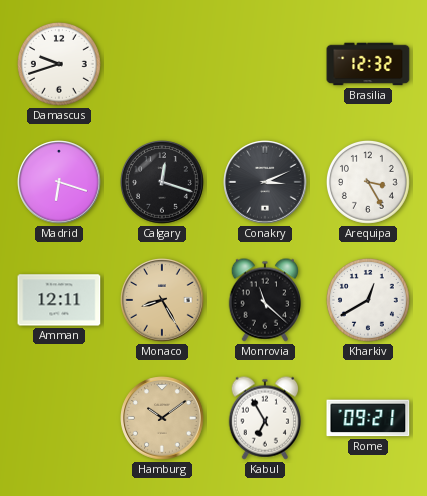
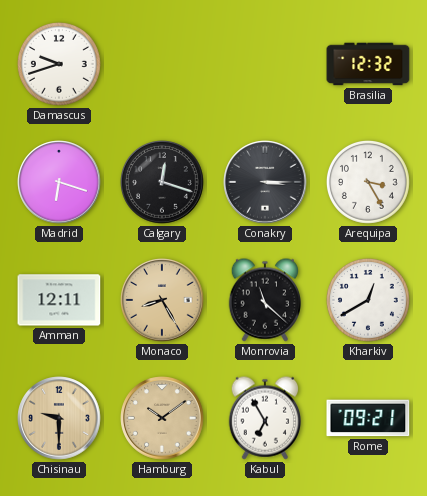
Conakry: 3:11 -> 3:15
Chisinau: none -> 9:30
